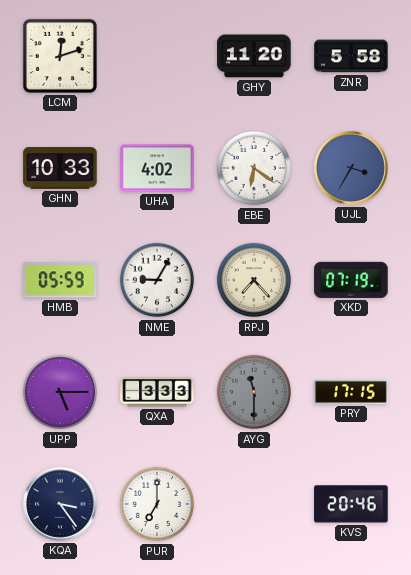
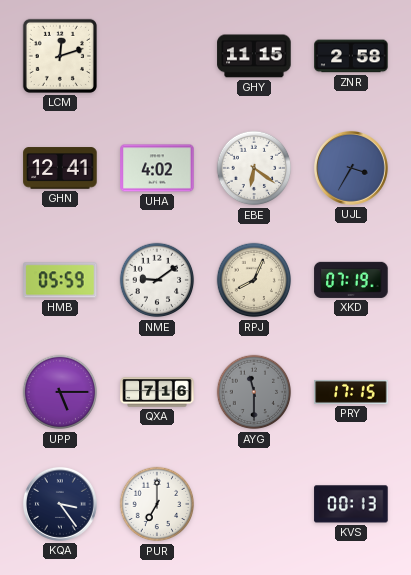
GHY: 11:20 -> 11:15
ZNR: 5:58 -> 2:58
GHN: 10:33 -> 12:41
NME: 9:05 -> 9:09
RPJ: 7:23 -> 8:04
QXA: 3:33 -> 7:16
KVS: 20:46 -> 00:13
